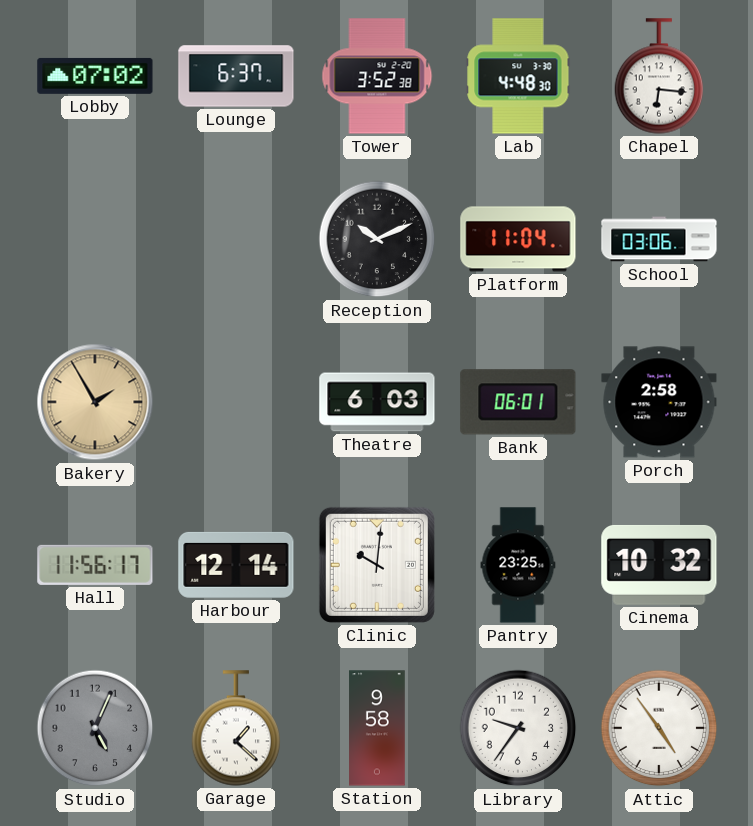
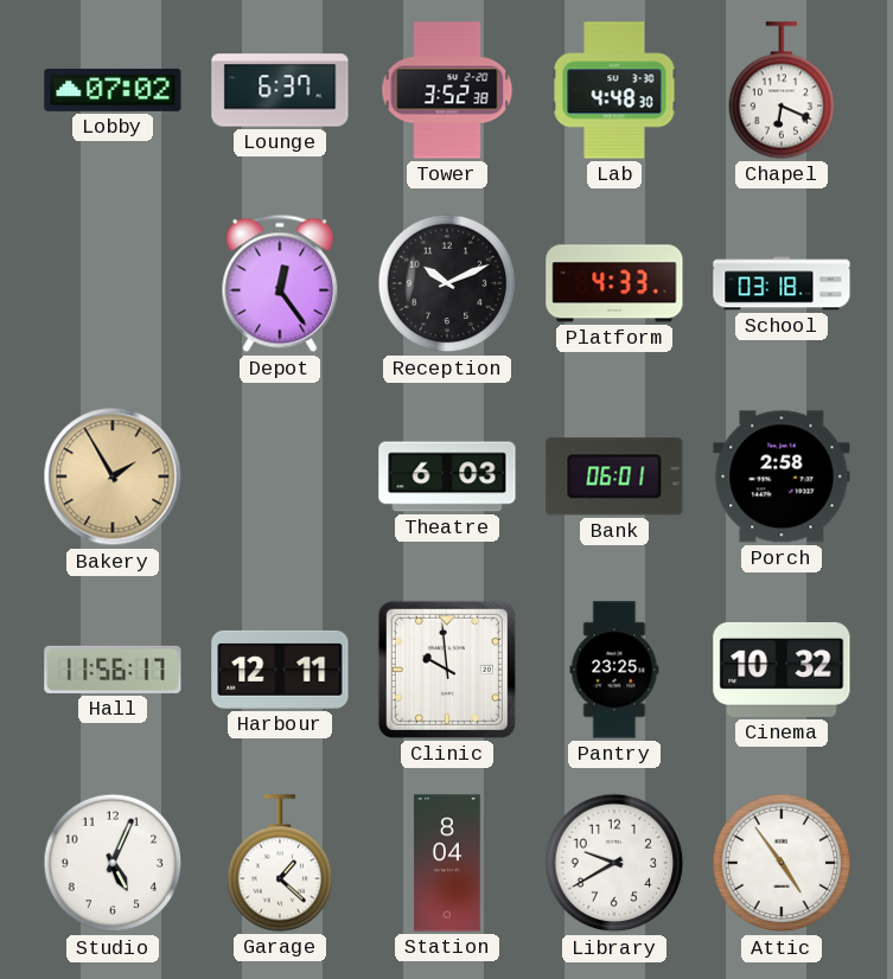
Chapel: 6:16 -> 6:19
Depot: none -> 12:24
Platform: 11:04 -> 4:33
School: 03:06 -> 03:18
Harbour: 12:14 -> 12:11
Clinic: 10:01 -> 9:59
Studio dial: grey -> white
Station: 9:58 -> 8:04
Library: 9:36 -> 9:40
